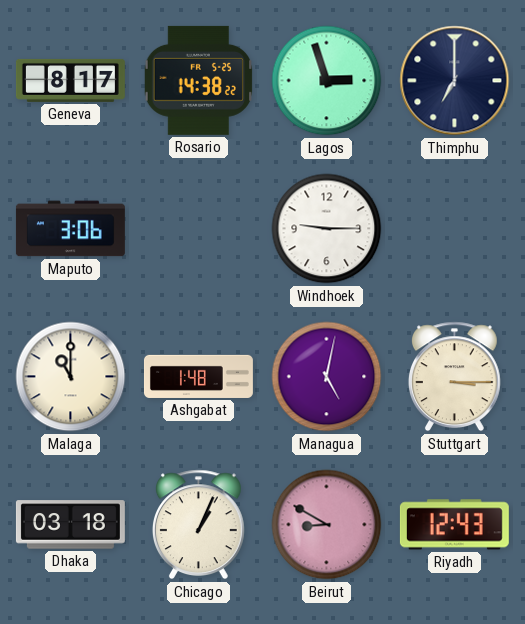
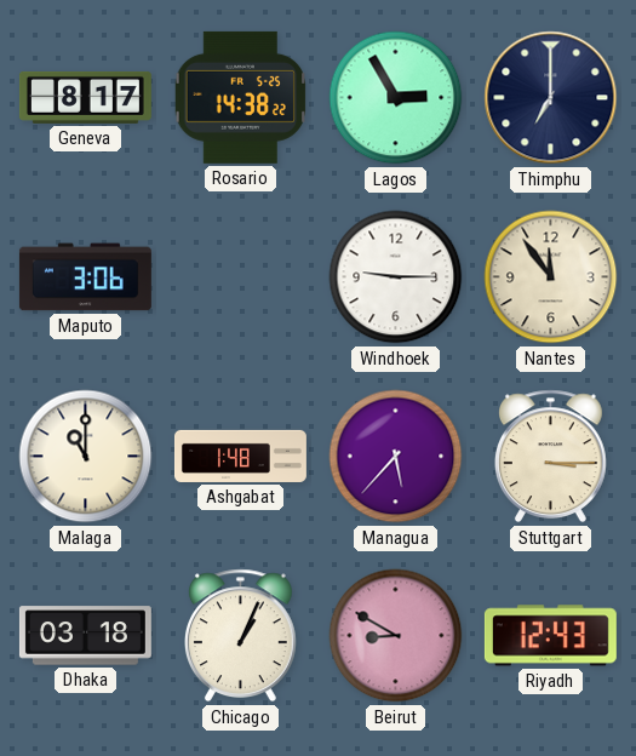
Lagos: 2:57 -> 2:55
Nantes: none -> 11:54
Managua: 5:02 -> 5:37
